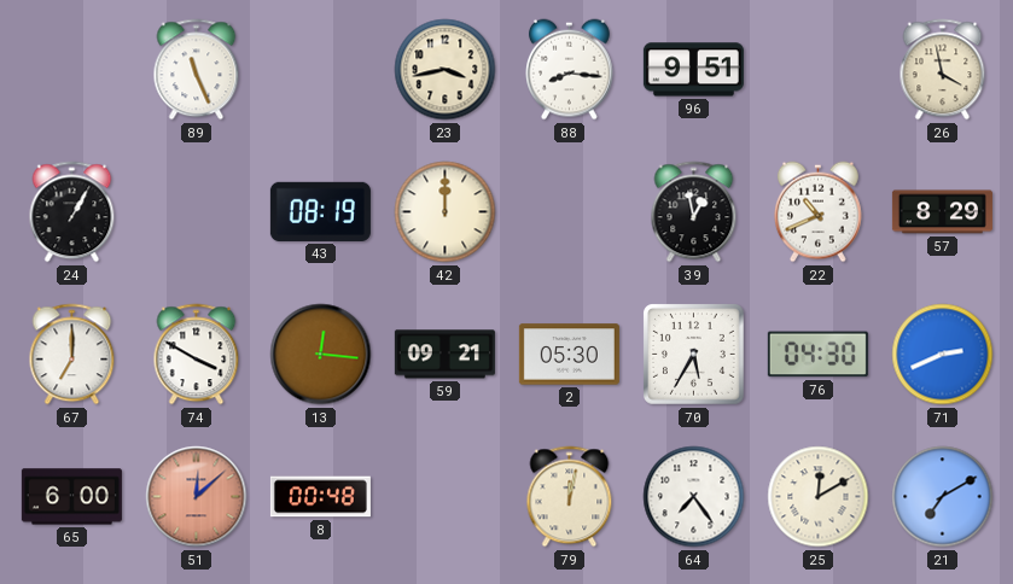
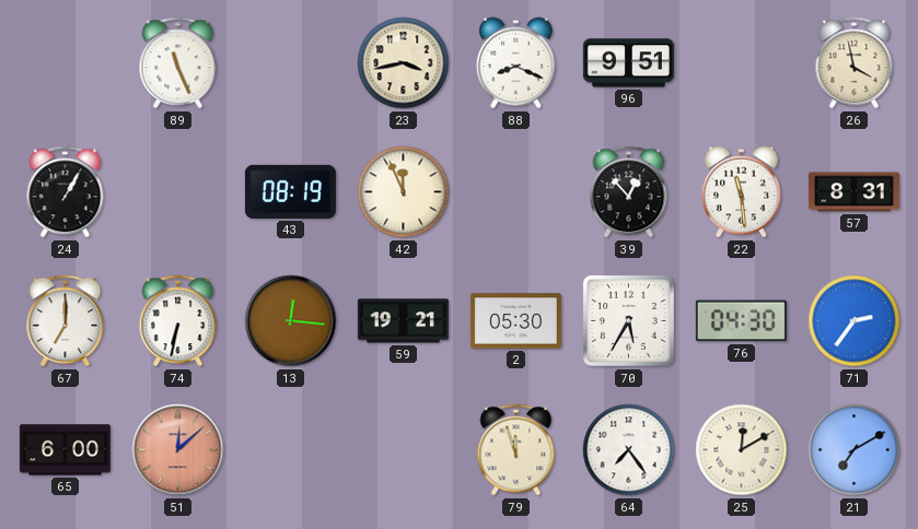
88: 8:16 -> 8:19
42: 12:00 -> 11:56
39: 12:58 -> 12:53
22: 10:41 -> 11:29
57: 8:29 -> 8:31
74: 3:50 -> 6:32
59: 09:21 -> 19:21
71: 2:41 -> 2:36
8: 00:48 -> none
79: 12:02 -> 11:57
